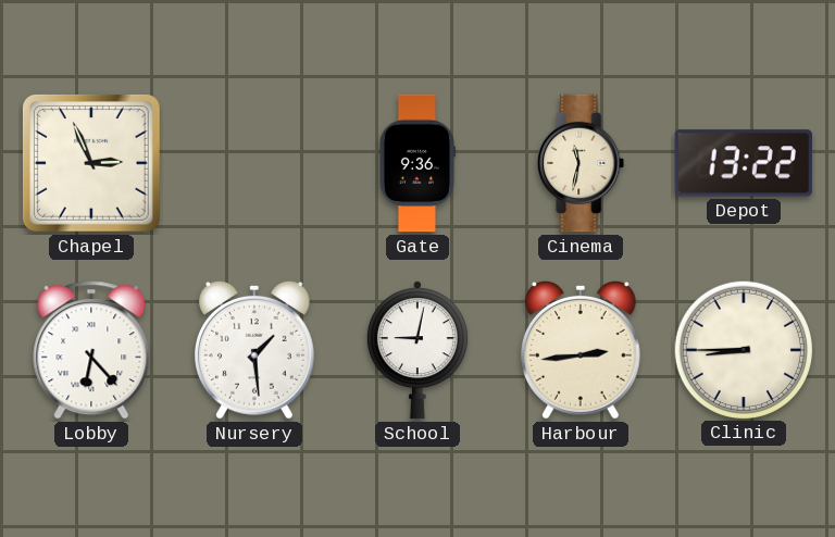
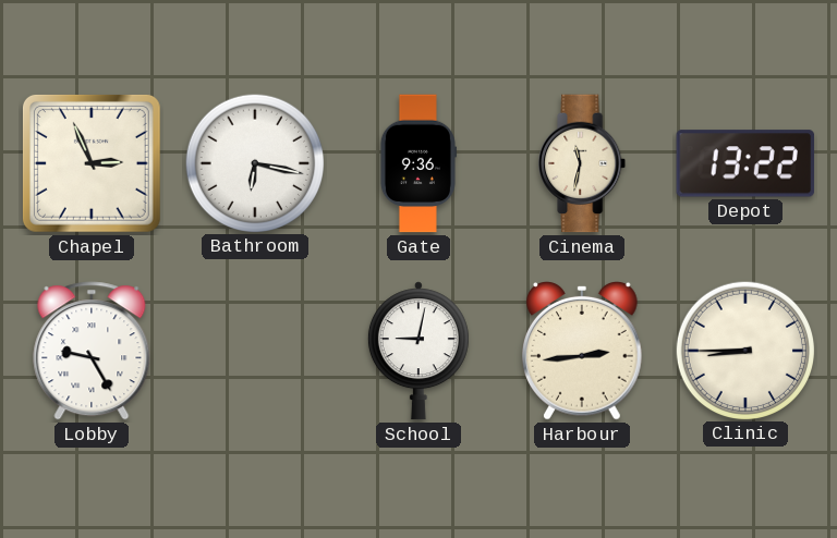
Bathroom: none -> 6:17
Lobby: 6:23 -> 9:25
Nursery: 1:29 -> none
